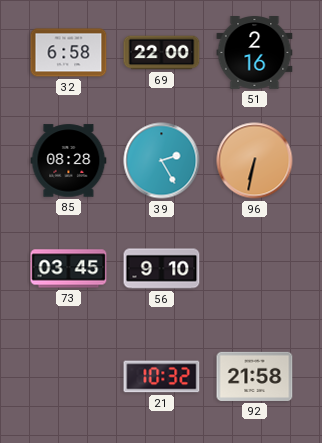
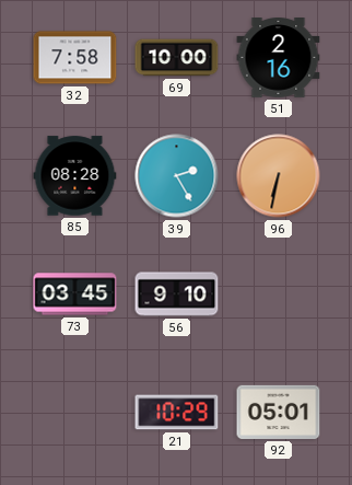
32: 6:58 -> 7:58
69: 22:00 -> 10:00
21: 10:32 -> 10:29
92: 21:58 -> 05:01
